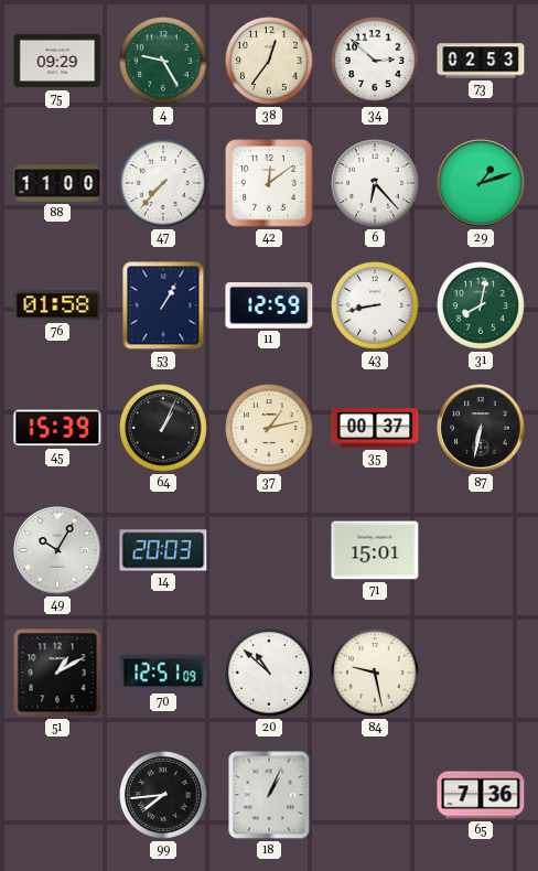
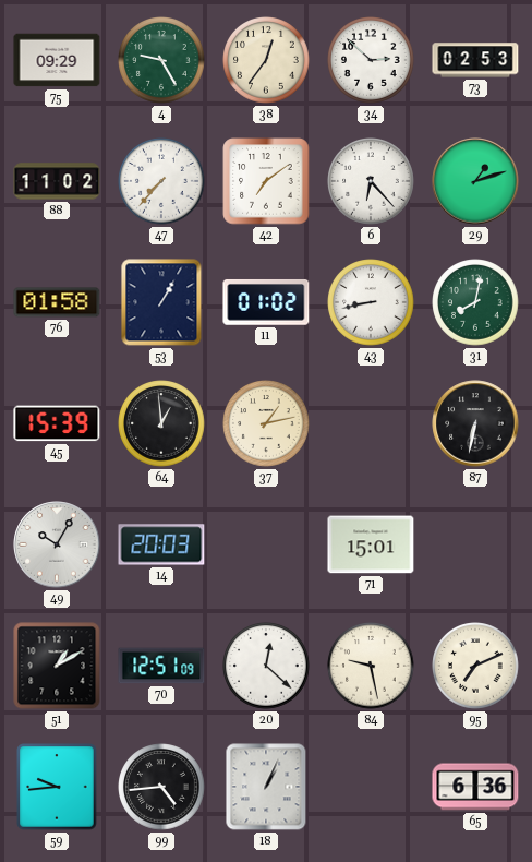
88: 11:00 -> 11:02
42: 12:09 -> 7:09
11: 12:59 -> 01:02
64: 1:04 -> 12:59
35: 00:37 -> none
20: 10:52 -> 12:22
95: none -> 7:11
59: none -> 9:44
99: 7:44 -> 4:44
65: 7:36 -> 6:36
